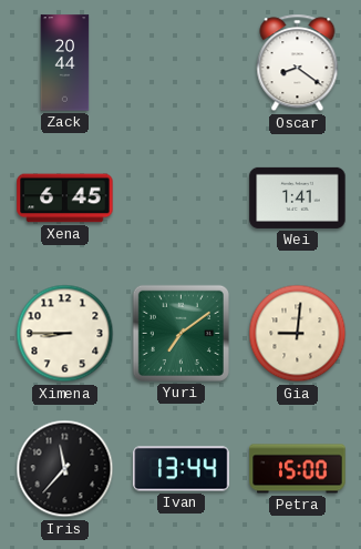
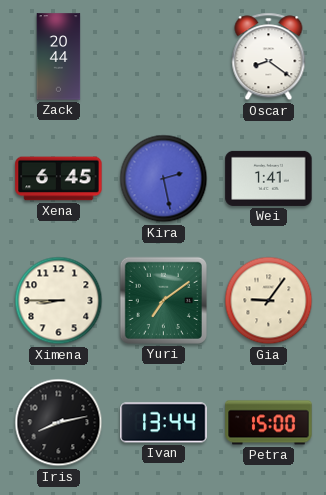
Kira: none -> 2:28
Gia: 9:01 -> 9:06
Iris: 11:37 -> 8:13
